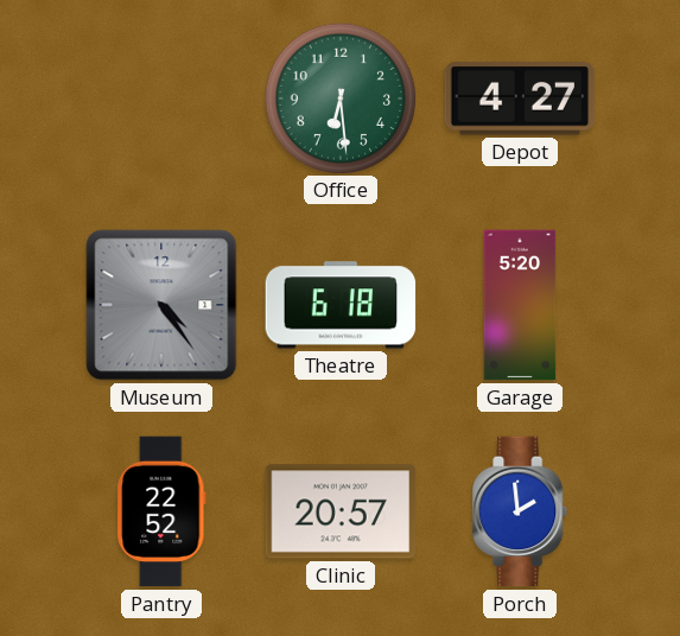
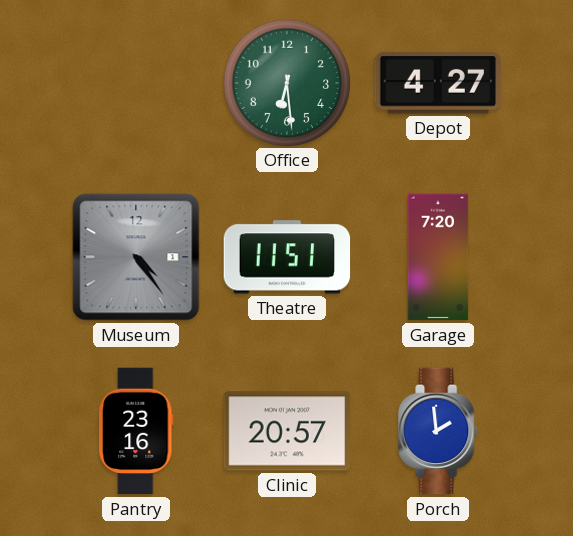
Theatre: 6:18 -> 11:51
Garage: 5:20 -> 7:20
Pantry: 22:52 -> 23:16
